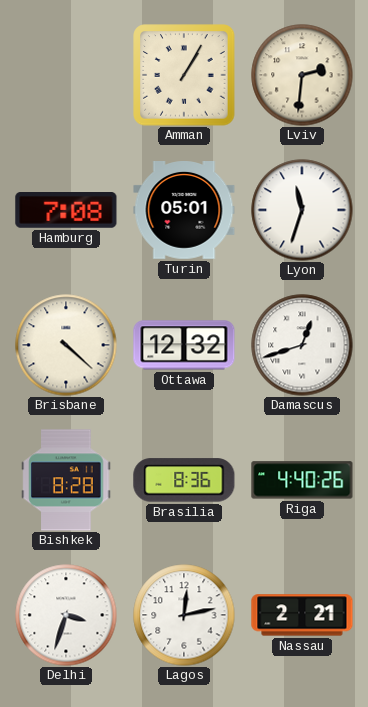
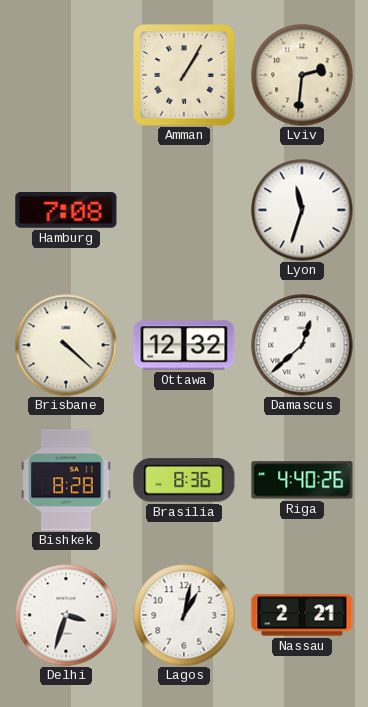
Turin: 05:01 -> none
Damascus: 12:42 -> 12:38
Lagos: 12:13 -> 1:02
